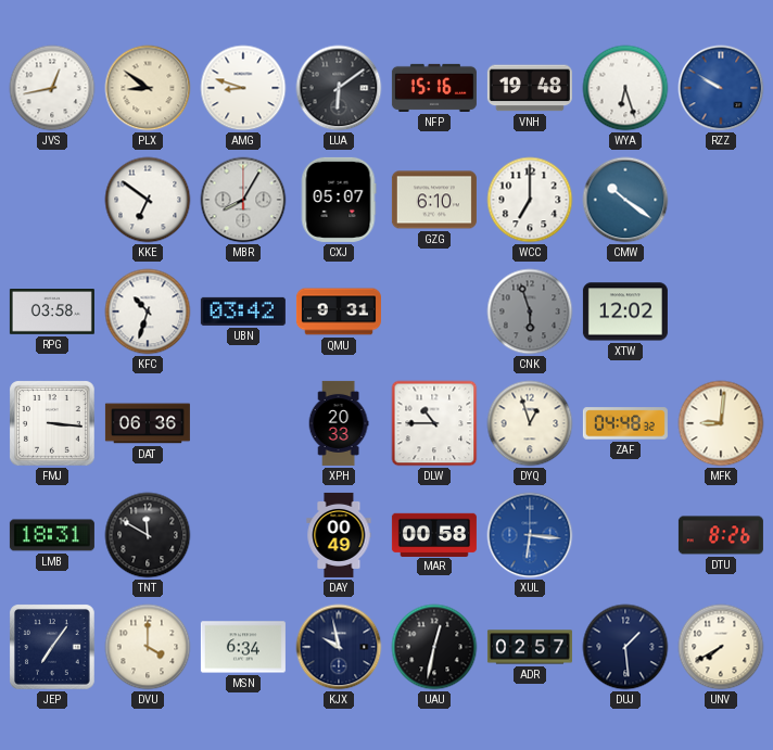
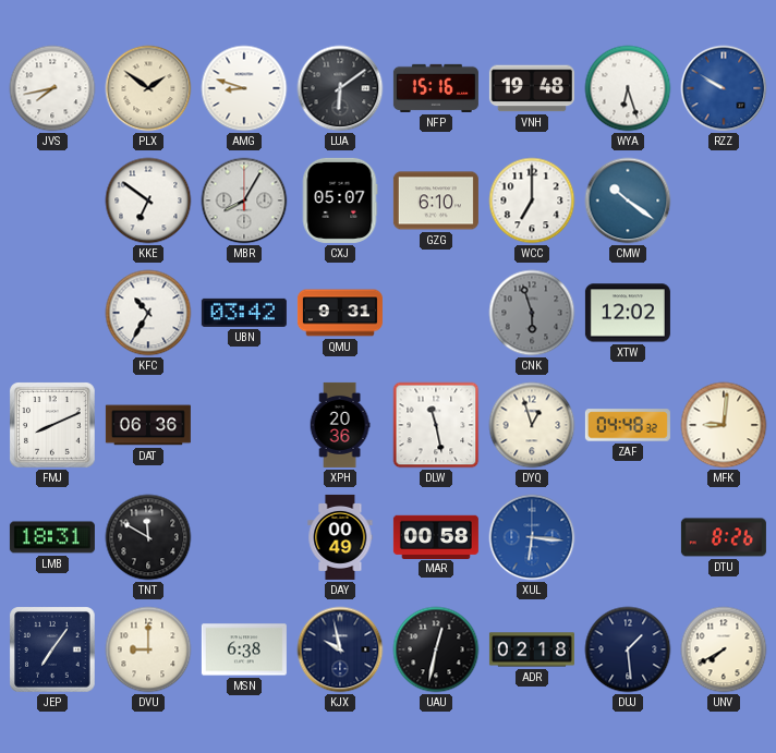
JVS: 12:43 -> 7:43
PLX: 8:51 -> 1:51
RPG: 03:58 -> none
KFC: 10:33 -> 10:35
FMJ: 3:16 -> 8:11
XPH: 20:33 -> 20:36
DLW: 10:45 -> 11:28
DVU: 4:00 -> 9:00
MSN: 6:34 -> 6:38
ADR: 02:57 -> 02:18
